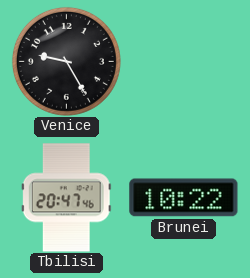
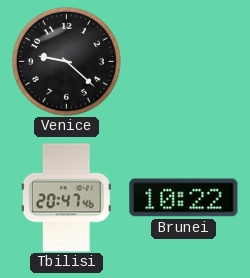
Venice: 9:25 -> 9:22
